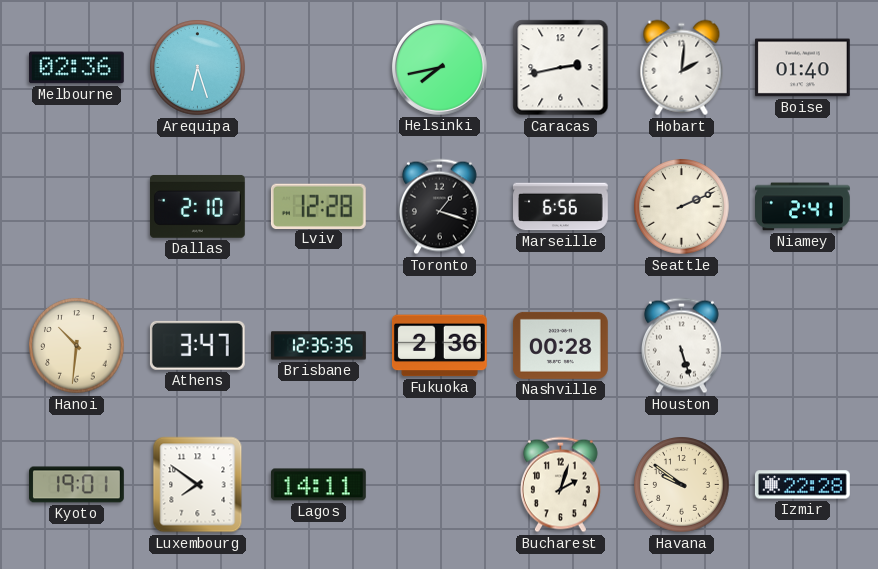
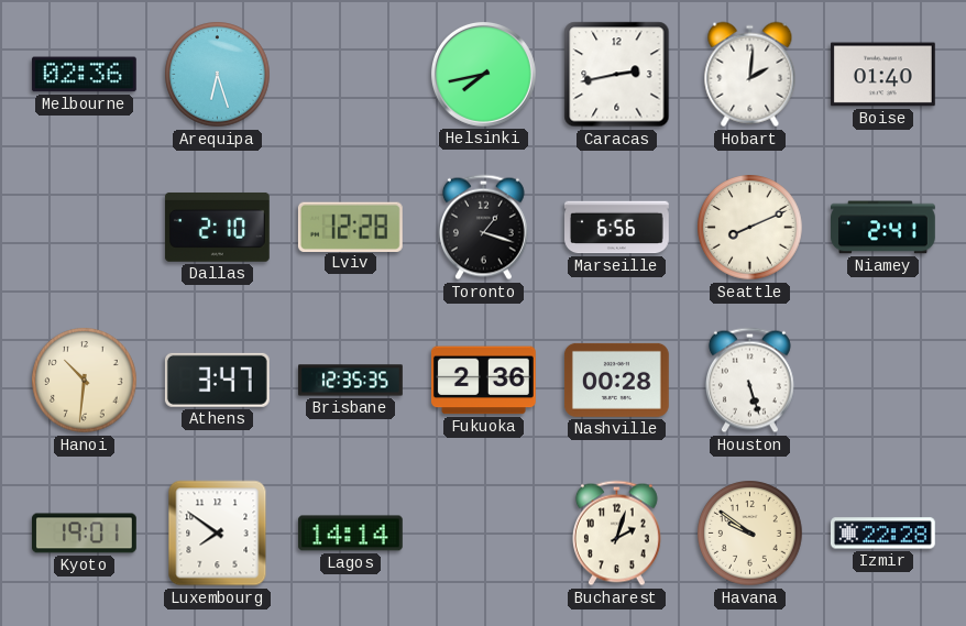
Seattle: 2:11 -> 8:11
Lagos: 14:11 -> 14:14
